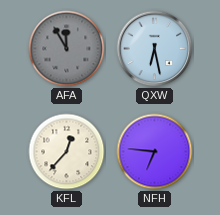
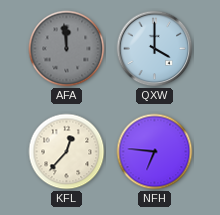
AFA: 11:55 -> 11:59
QXW: 6:28 -> 4:00
